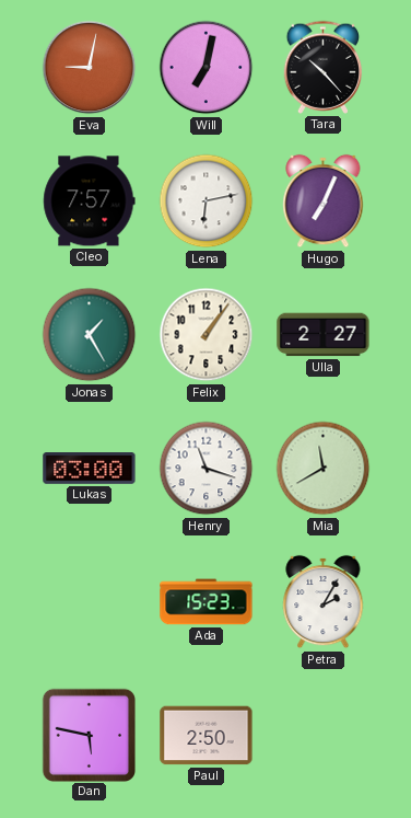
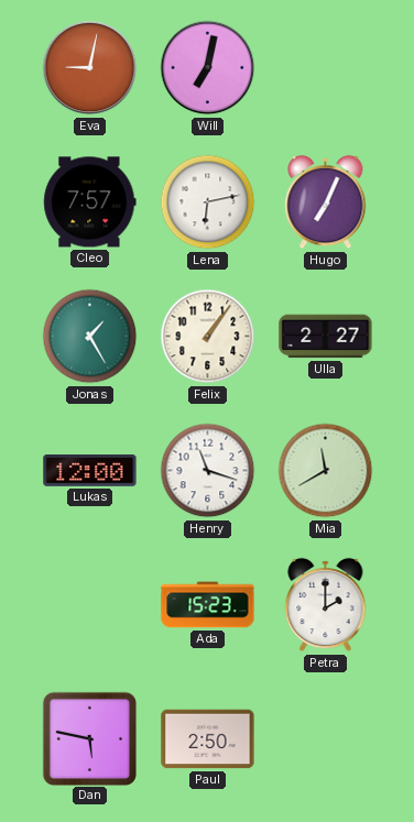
Tara: 10:23 -> none
Lukas: 03:00 -> 12:00
Petra: 2:05 -> 2:00
